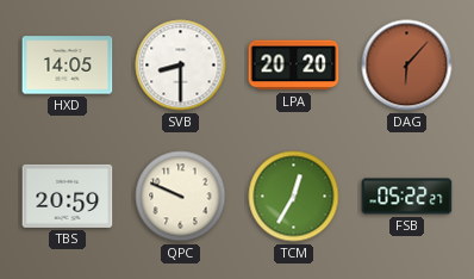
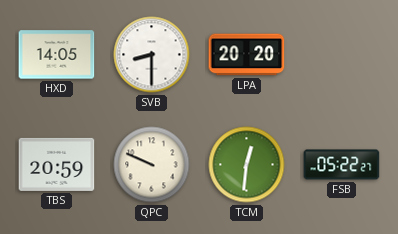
DAG: 6:07 -> none
TCM: 12:35 -> 12:31
